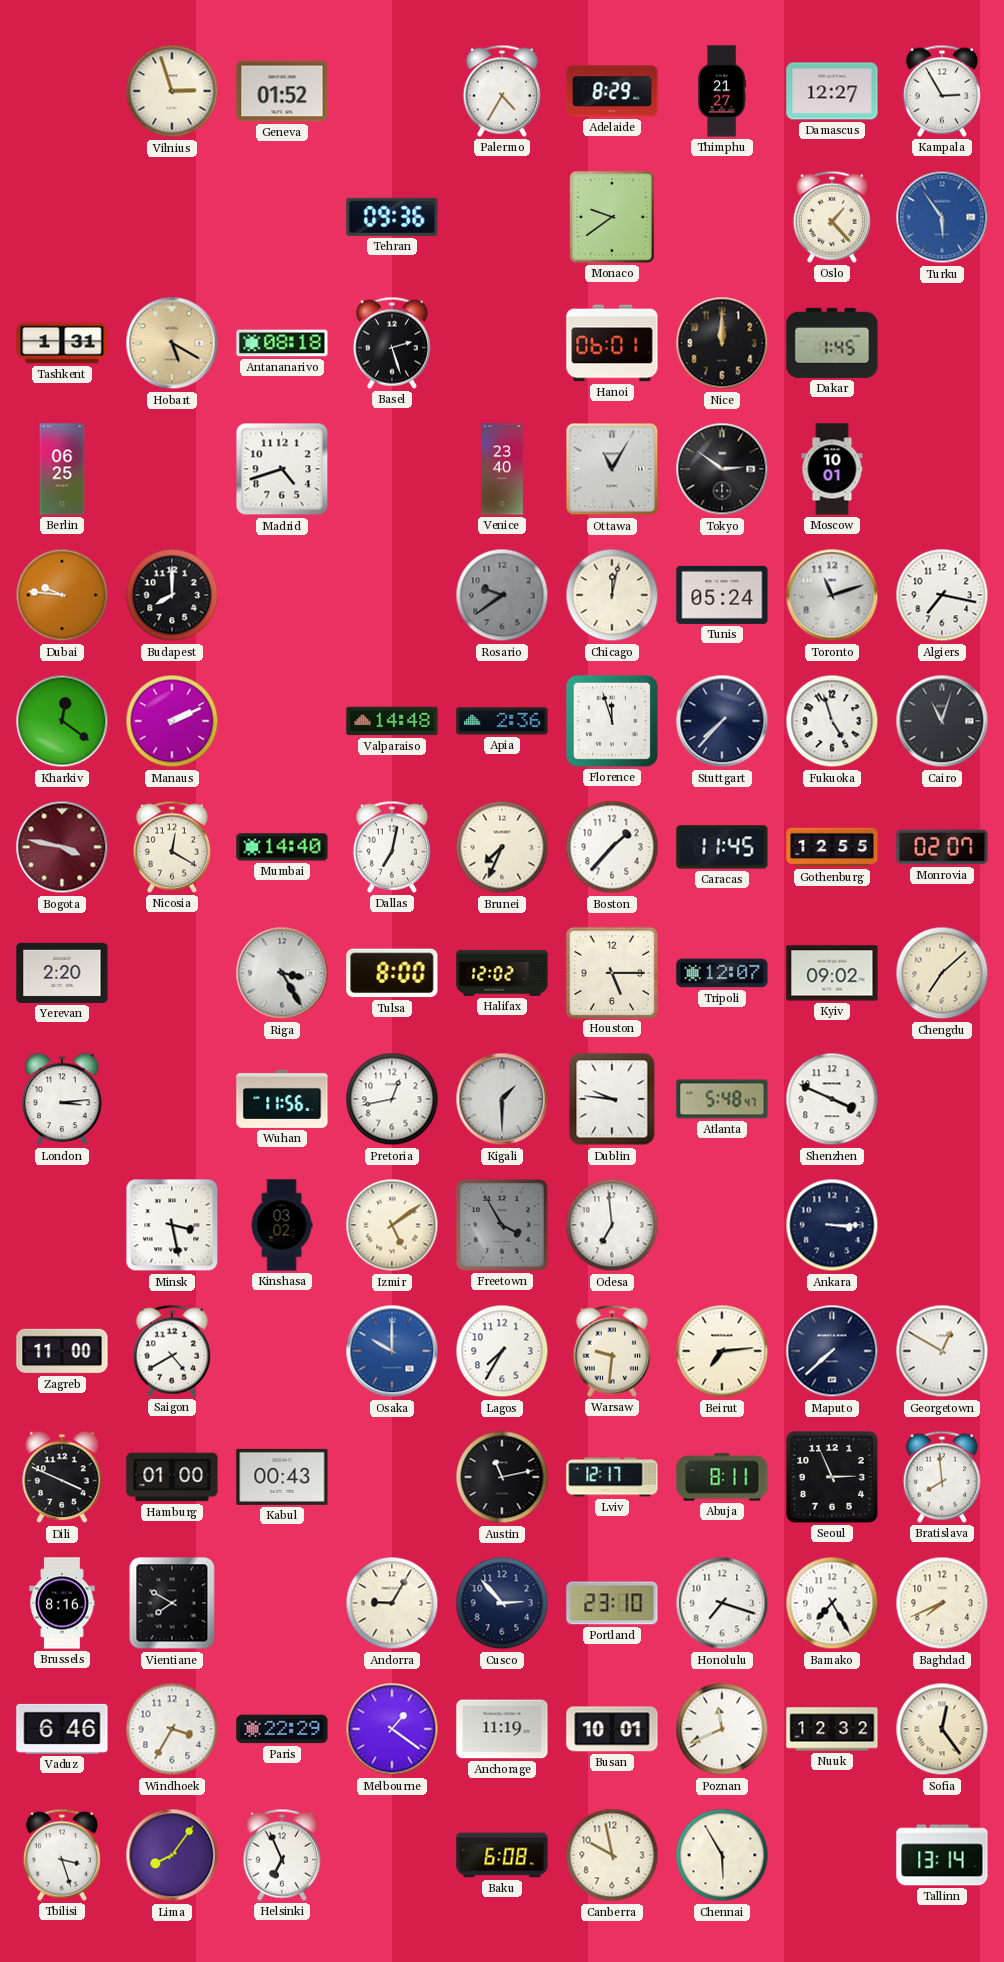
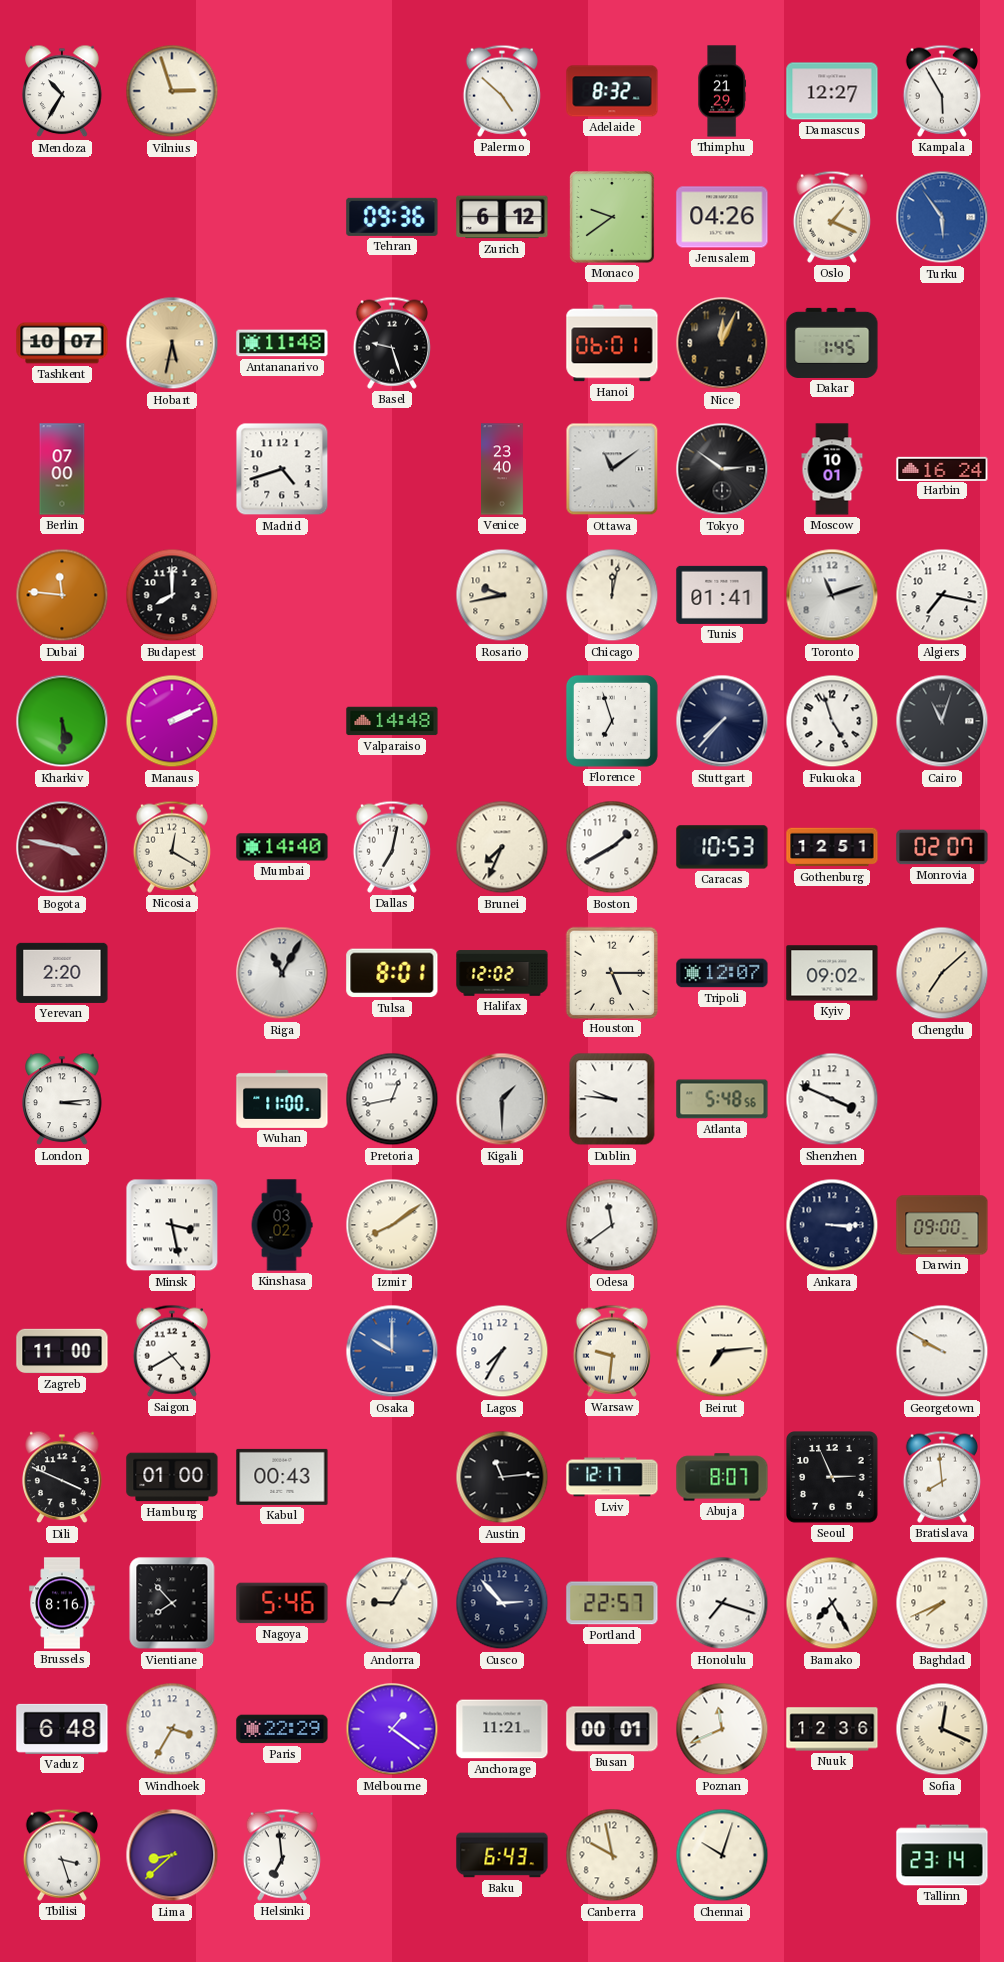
Mendoza: none -> 10:35
Geneva: 01:52 -> none
Palermo: 4:35 -> 4:52
Adelaide: 8:29 -> 8:32
Thimphu: 21:27 -> 21:29
Kampala: 2:55 -> 5:55
Zurich: none -> 6:12
Jerusalem: none -> 04:26
Oslo: 1:23 -> 1:19
Tashkent: 1:31 -> 10:07
Hobart: 5:20 -> 5:32
Antananarivo: 08:18 -> 11:48
Basel: 2:27 -> 9:27
Nice: 12:00 -> 12:04
Berlin: 06:25 -> 07:00
Ottawa: 11:05 -> 11:09
Harbin: none -> 16:24
Dubai: 9:46 -> 11:46
Rosario: 9:39 -> 9:43
Rosario dial: grey -> cream
Tunis: 05:24 -> 01:41
Kharkiv: 12:21 -> 5:30
Apia: 2:36 -> none
Florence: 11:57 -> 6:57
Boston: 1:37 -> 1:40
Caracas: 11:45 -> 10:53
Gothenburg: 12:55 -> 12:51
Riga: 3:25 -> 11:05
Tulsa: 8:00 -> 8:01
Wuhan: 11:56 -> 11:00
Atlanta: 5:48:47 -> 5:48:56
Izmir: 5:09 -> 8:09
Freetown: 3:55 -> none
Odesa: 6:59 -> 11:39
Darwin: none -> 09:00
Maputo: 7:38 -> none
Georgetown: 12:50 -> 9:50
Austin: 11:13 -> 11:14
Abuja: 8:11 -> 8:07
Vientiane: 7:50 -> 7:53
Nagoya: none -> 5:46
Portland: 23:10 -> 22:57
Vaduz: 6:46 -> 6:48
Anchorage: 11:19 -> 11:21
Busan: 10:01 -> 00:01
Nuuk: 12:32 -> 12:36
Sofia: 12:24 -> 12:19
Lima: 8:06 -> 8:38
Helsinki: 6:56 -> 6:59
Baku: 6:08 -> 6:43
Chennai: 5:55 -> 10:03
Tallinn: 13:14 -> 23:14
